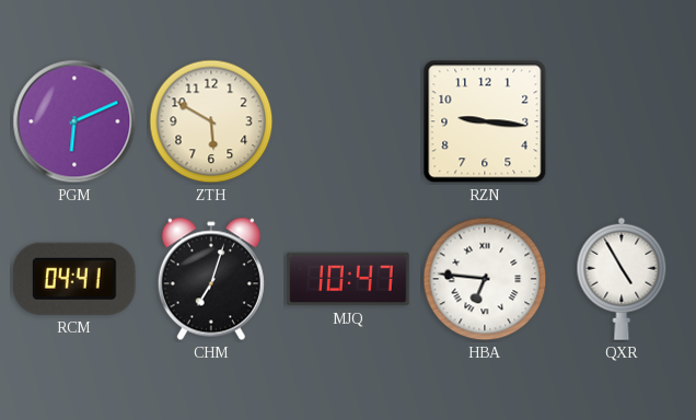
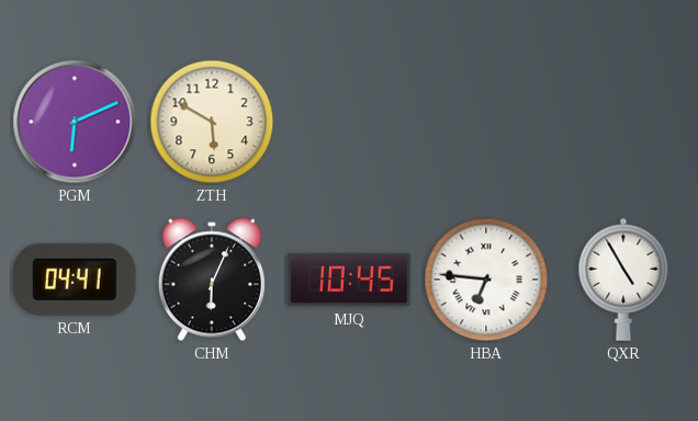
RZN: 9:16 -> none
CHM: 7:03 -> 6:04
MJQ: 10:47 -> 10:45
